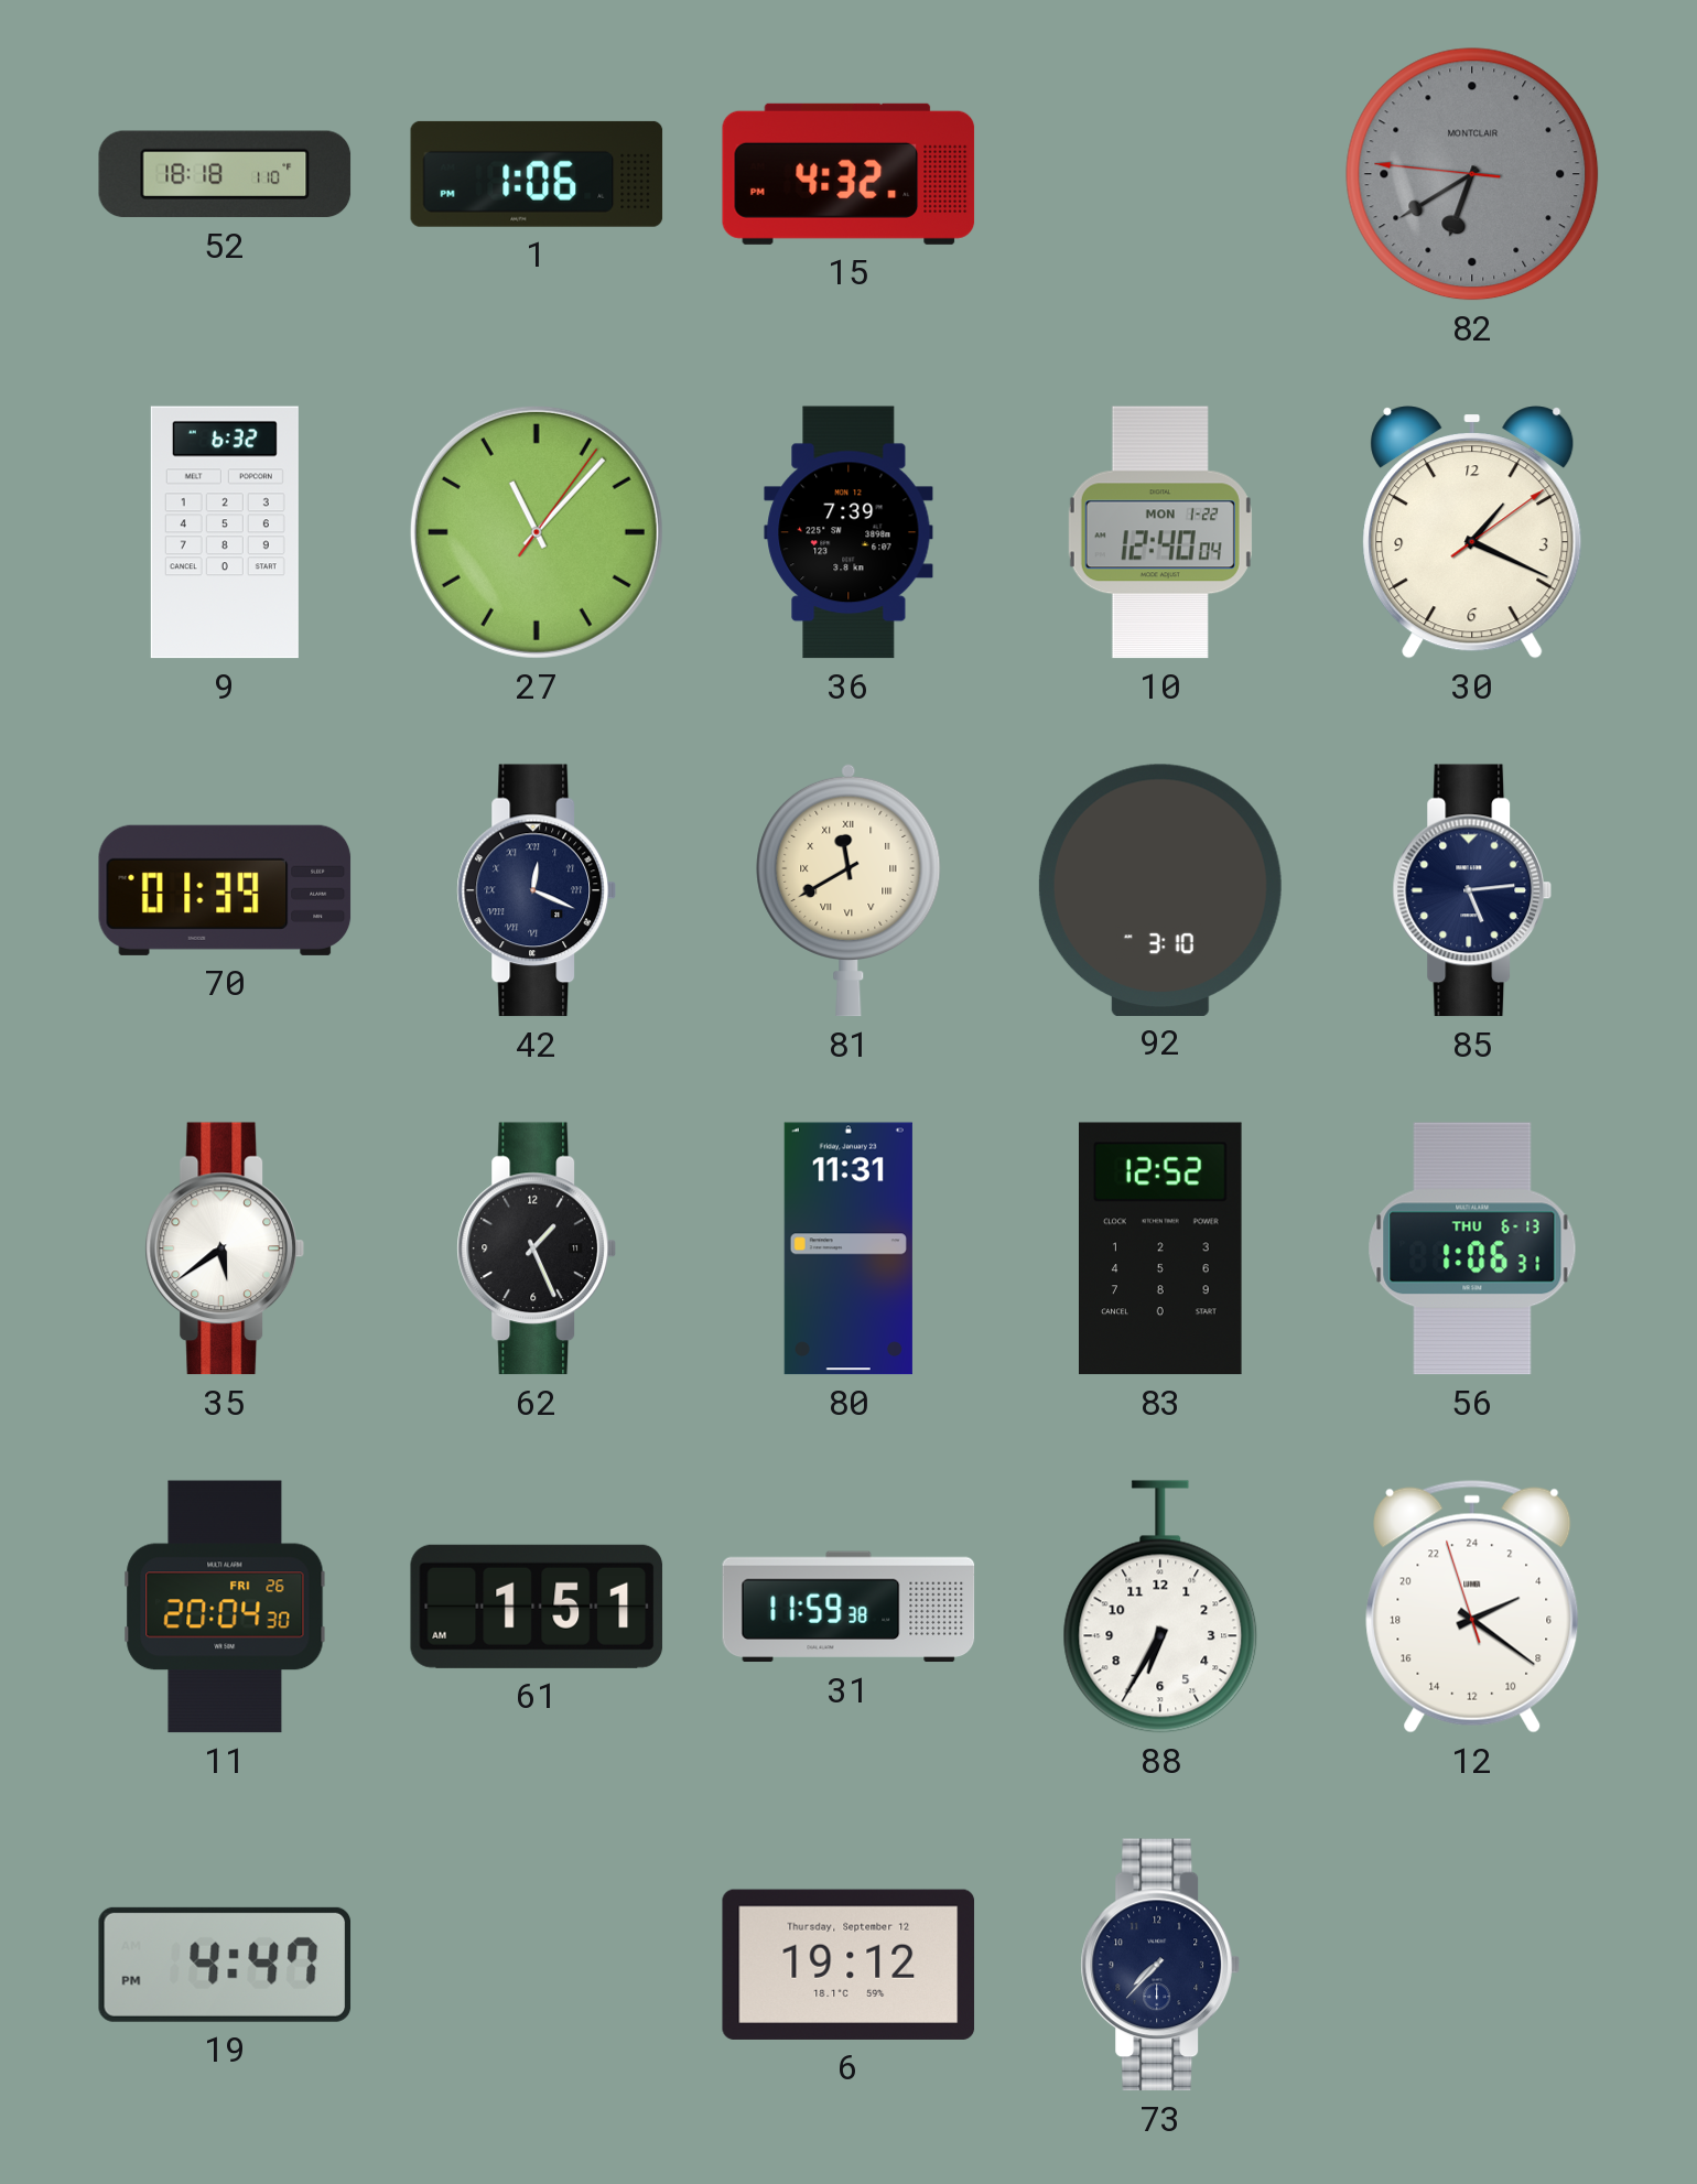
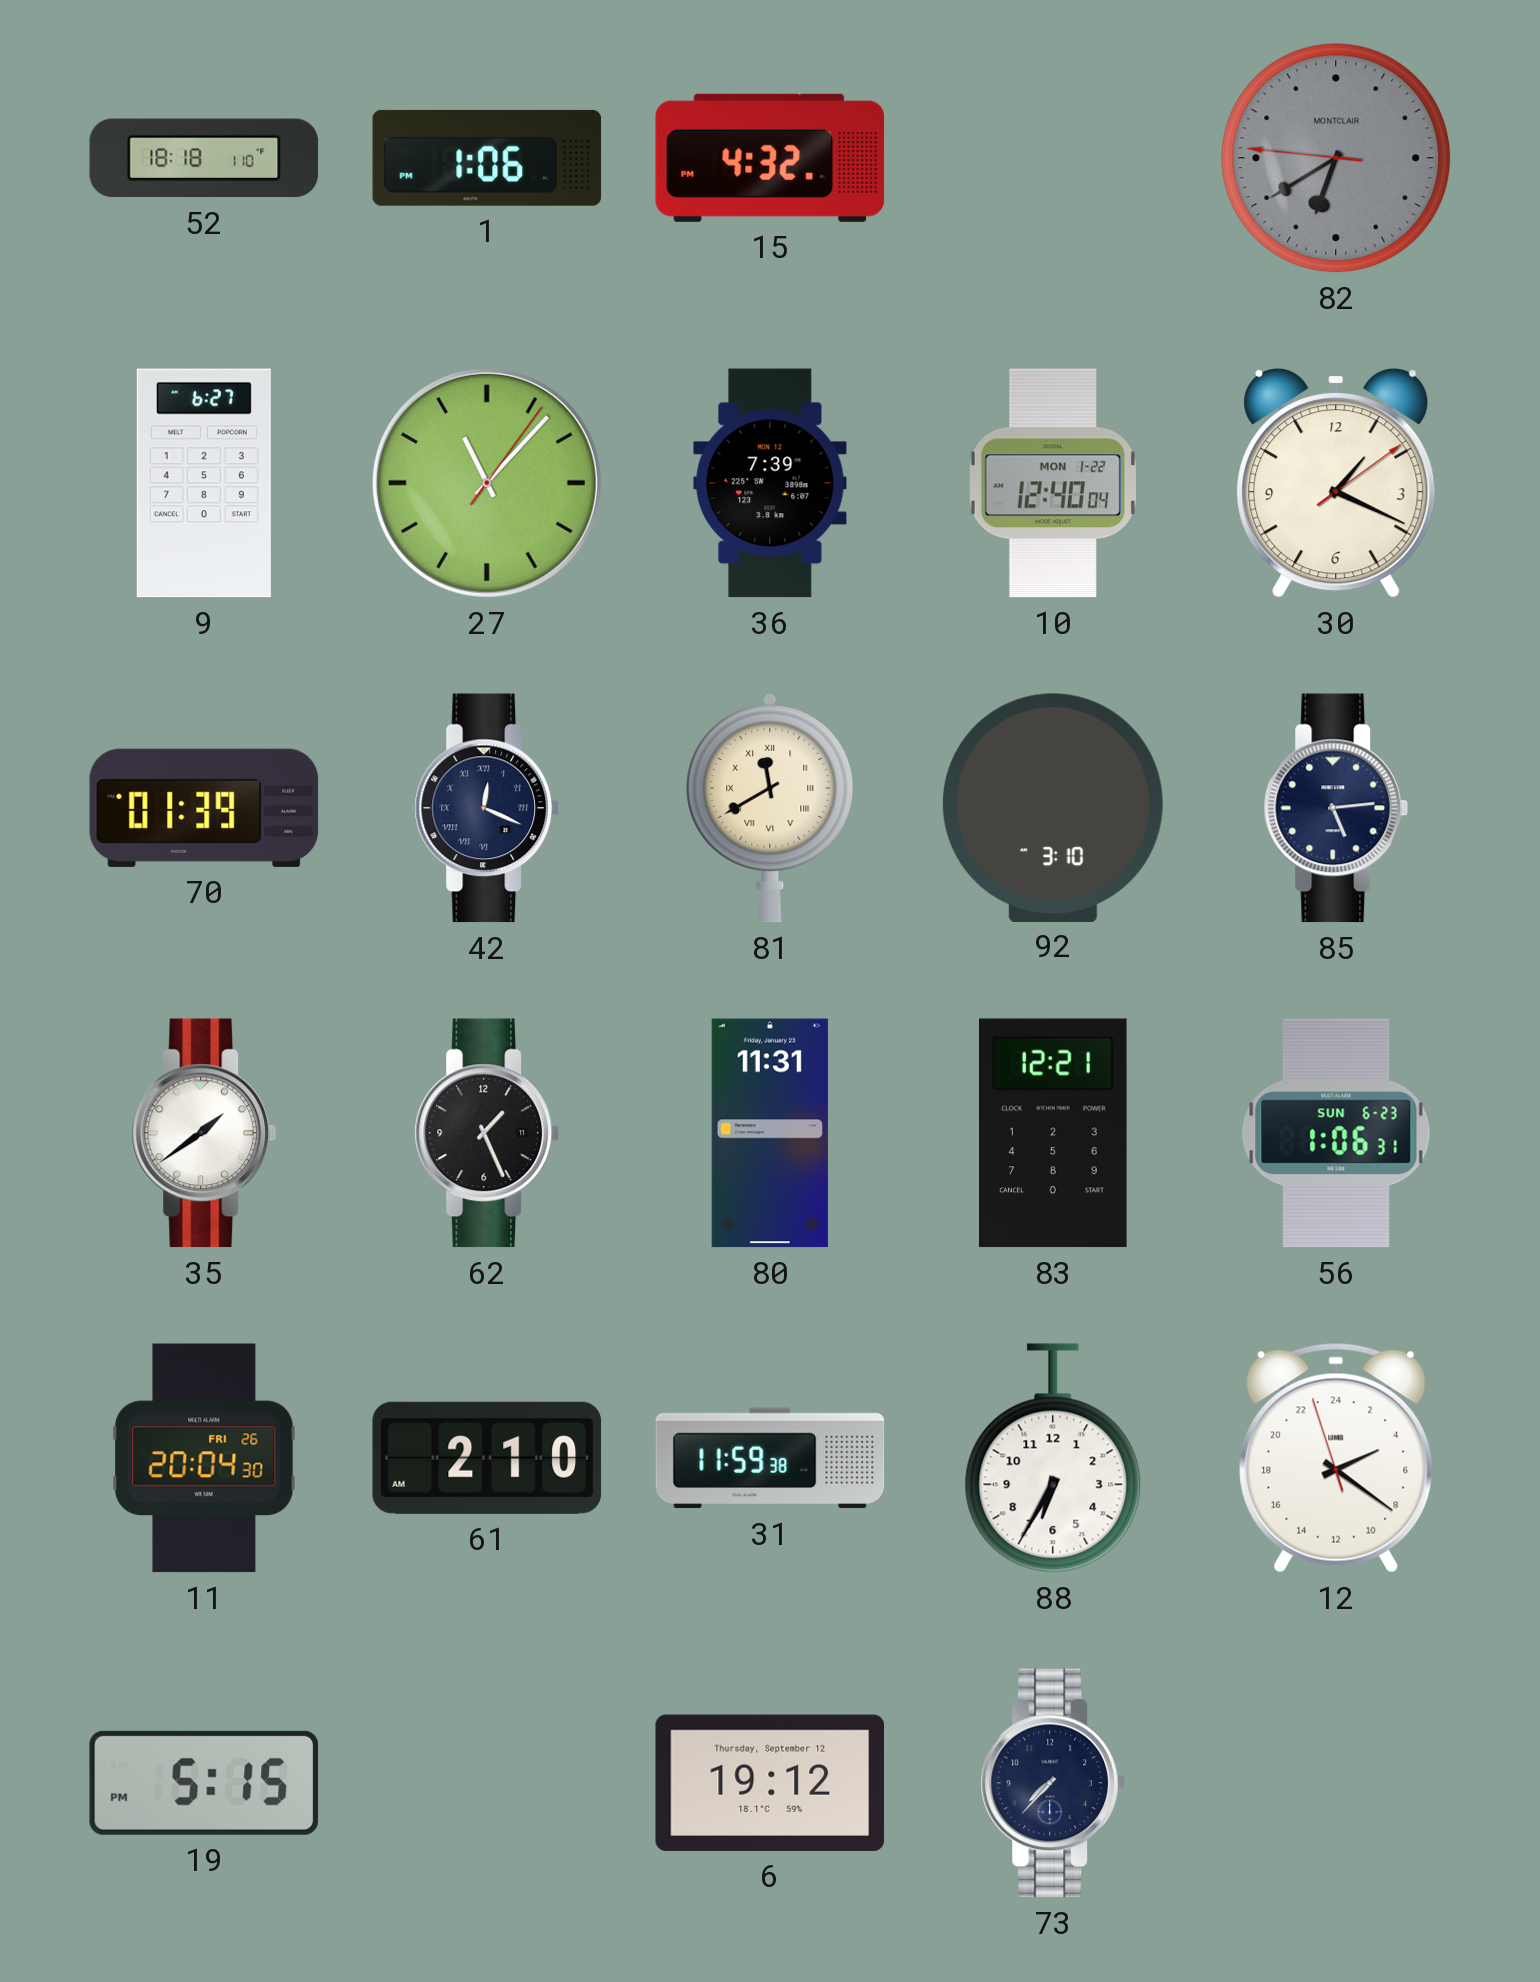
9: 6:32 -> 6:27
35: 5:39 -> 1:39
83: 12:52 -> 12:21
56 date: THU 6-13 -> SUN 6-23
61: 1:51 -> 2:10
19: 4:47 -> 5:15
